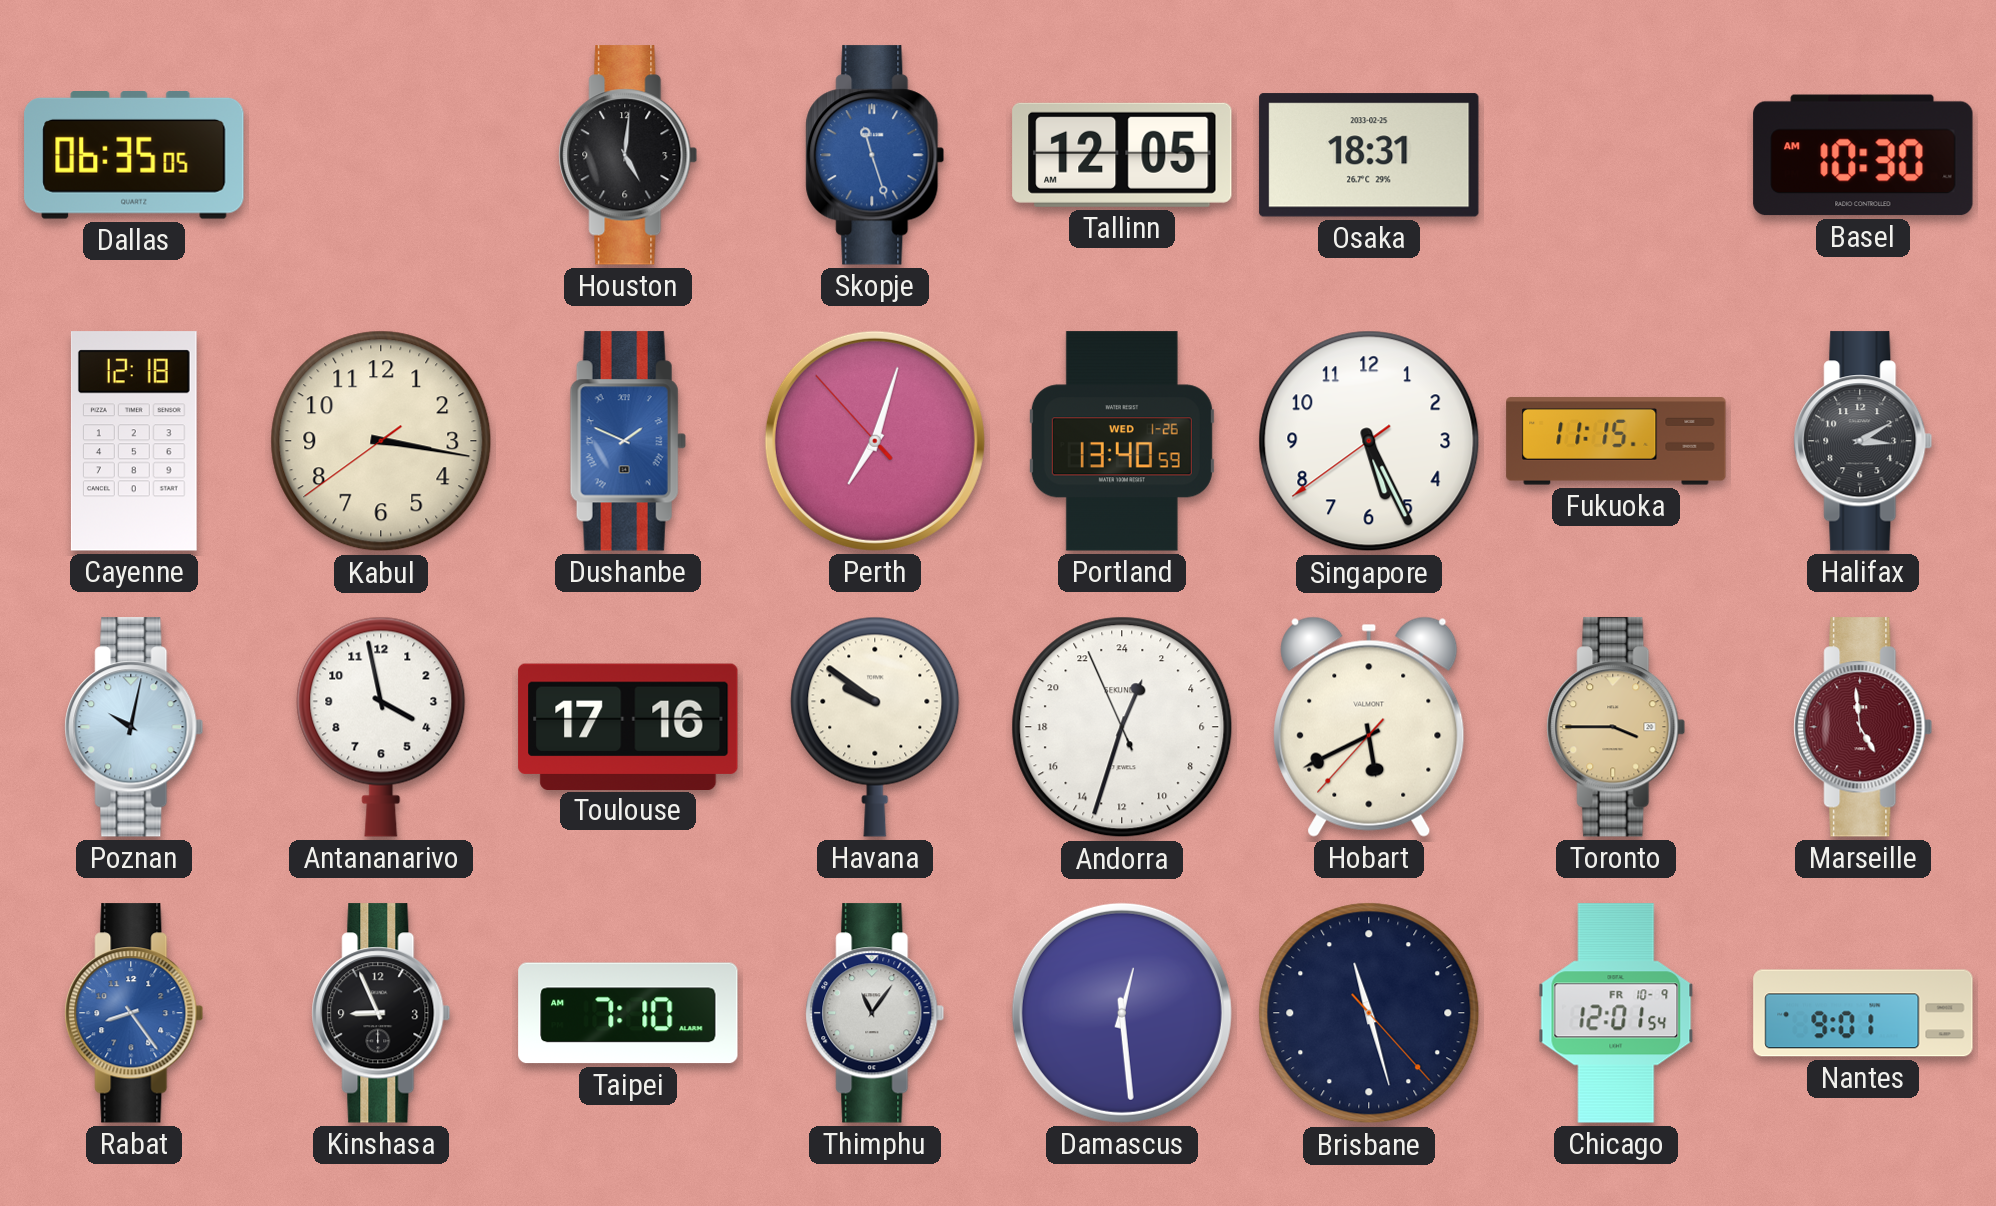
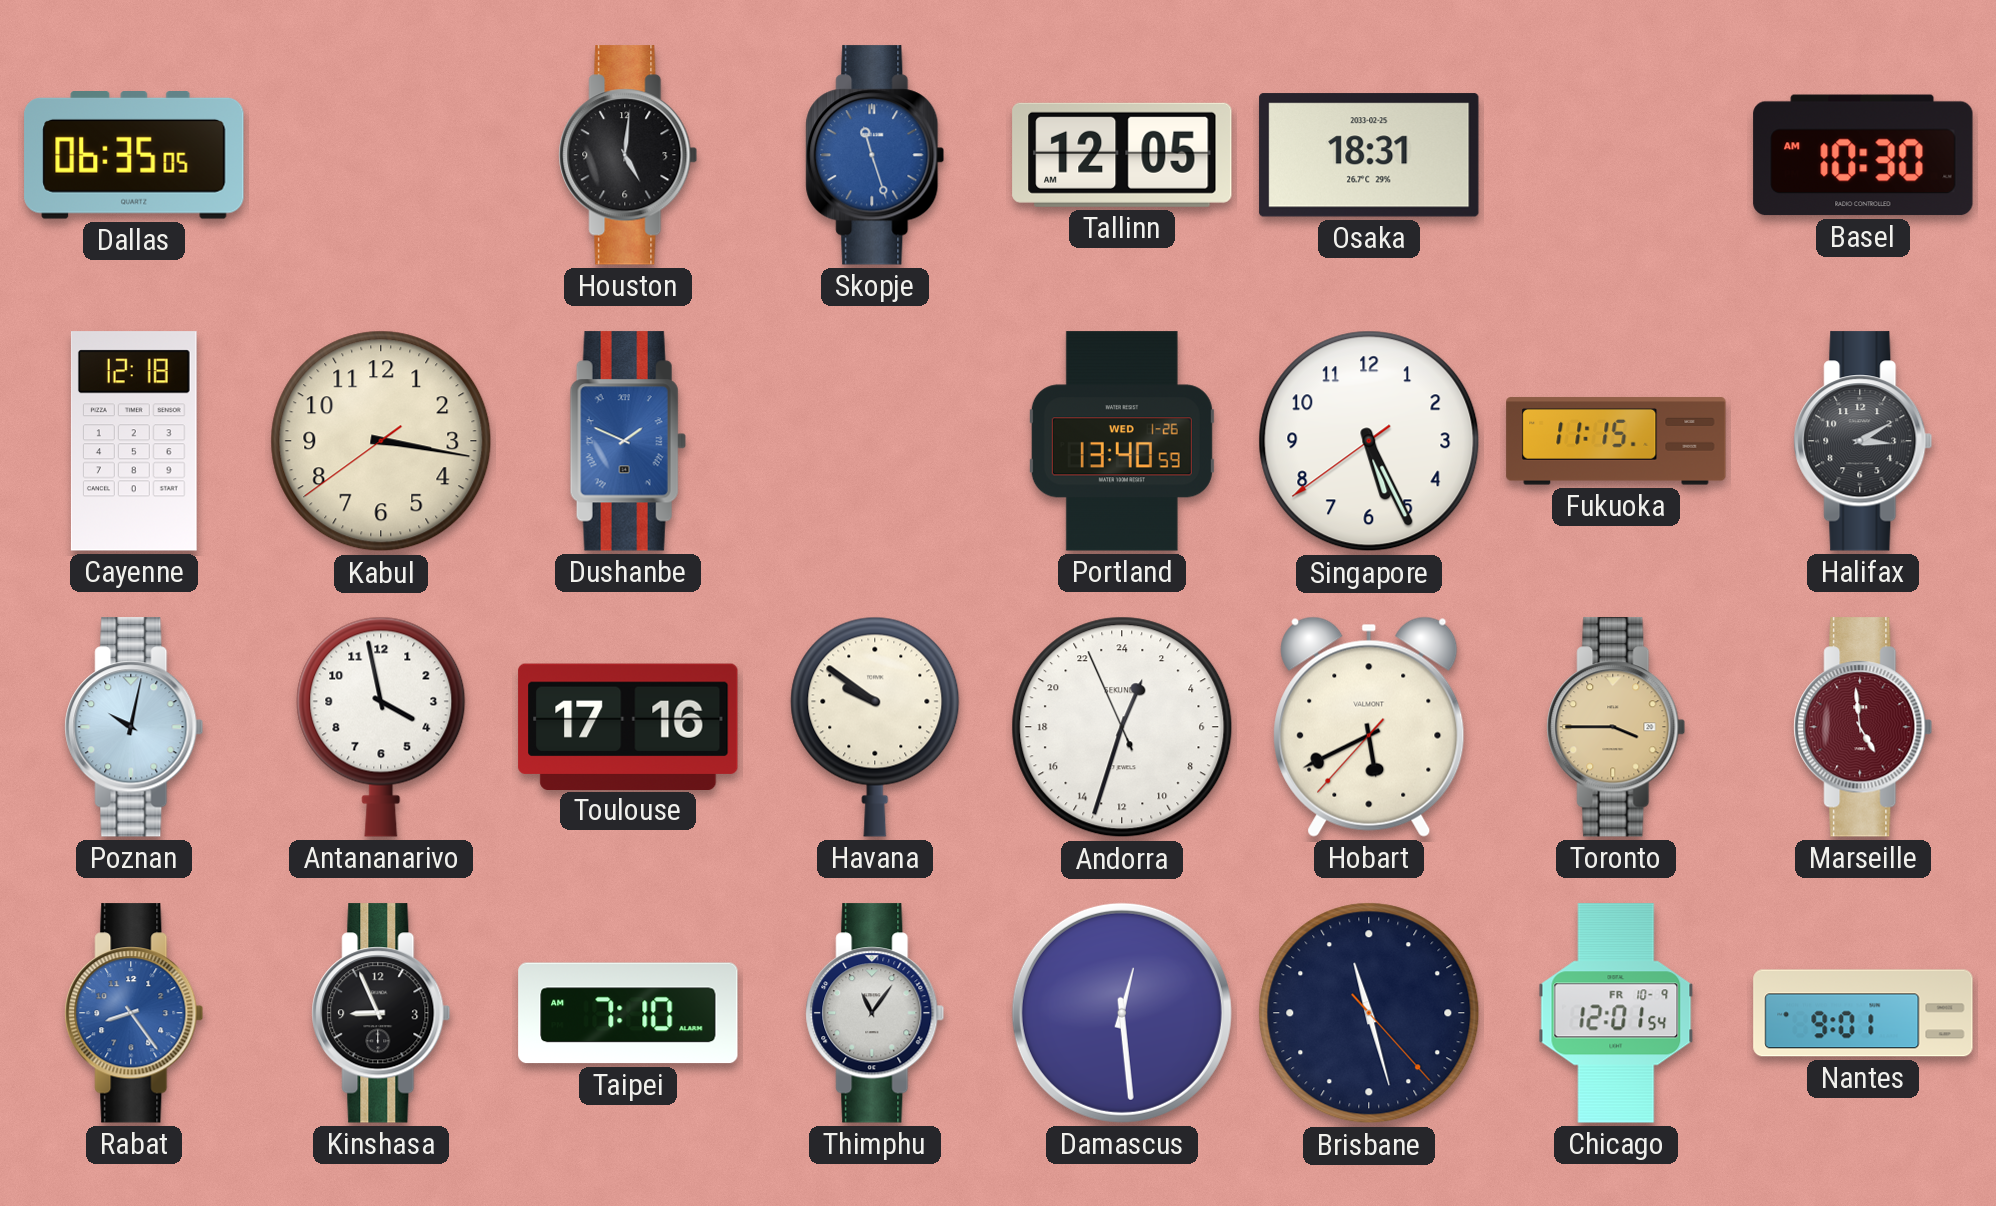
Perth: 7:02 -> none
